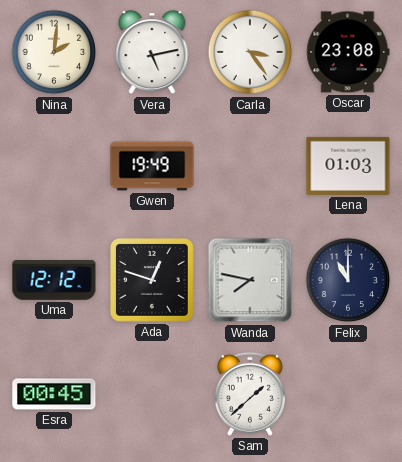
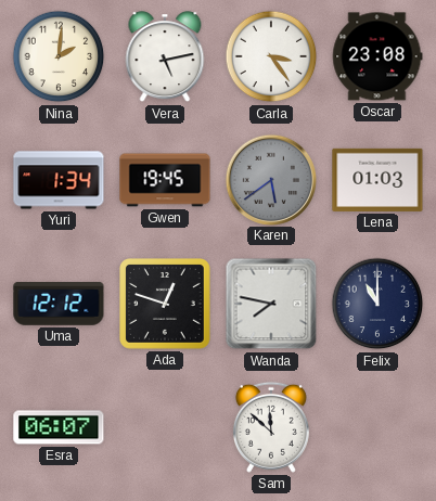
Yuri: none -> 1:34
Gwen: 19:49 -> 19:45
Karen: none -> 5:39
Esra: 00:45 -> 06:07
Sam: 1:38 -> 11:52
